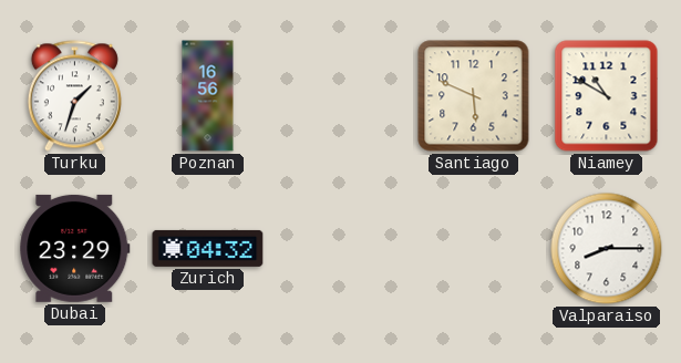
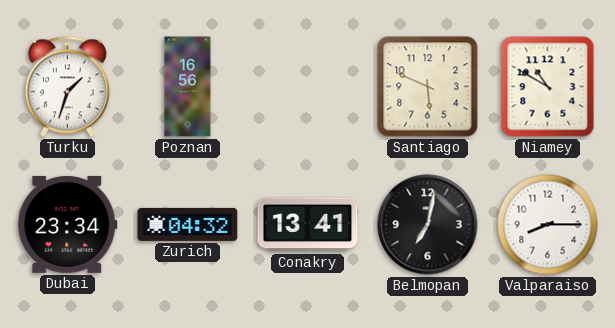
Dubai: 23:29 -> 23:34
Conakry: none -> 13:41
Belmopan: none -> 7:02
